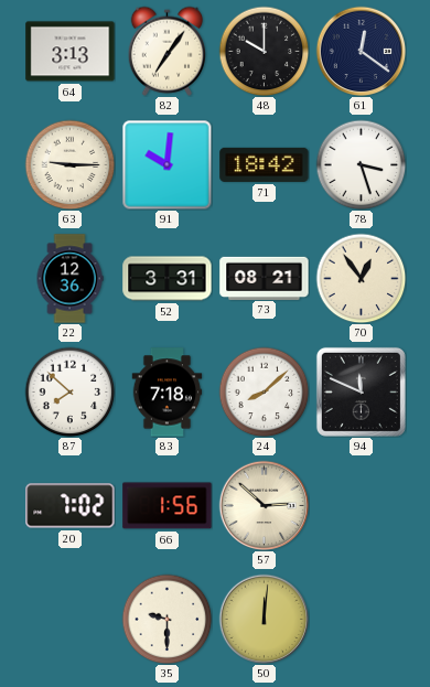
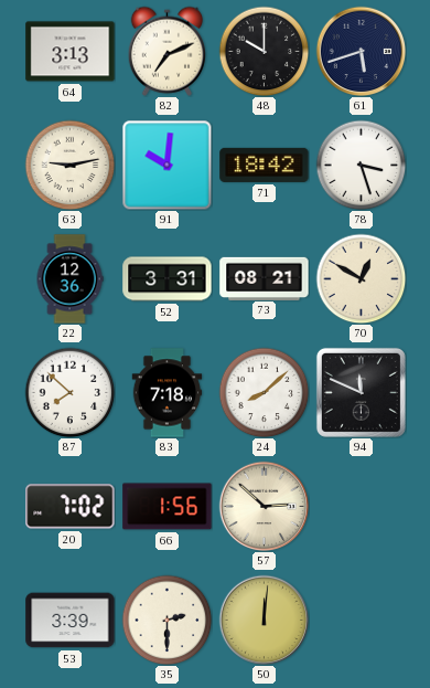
82: 7:06 -> 7:11
61: 12:21 -> 5:42
63: 9:15 -> 9:13
70: 12:54 -> 12:50
53: none -> 3:39
35: 9:30 -> 2:30
